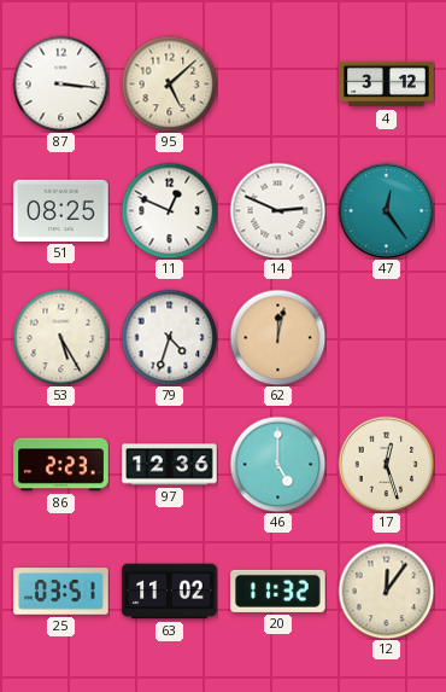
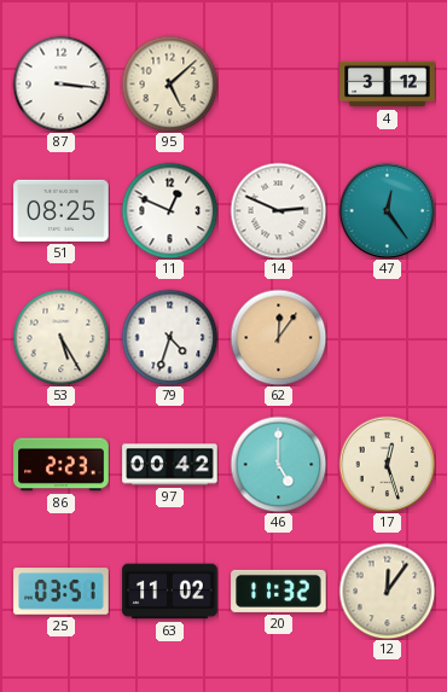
62: 12:02 -> 12:06
97: 12:36 -> 00:42
